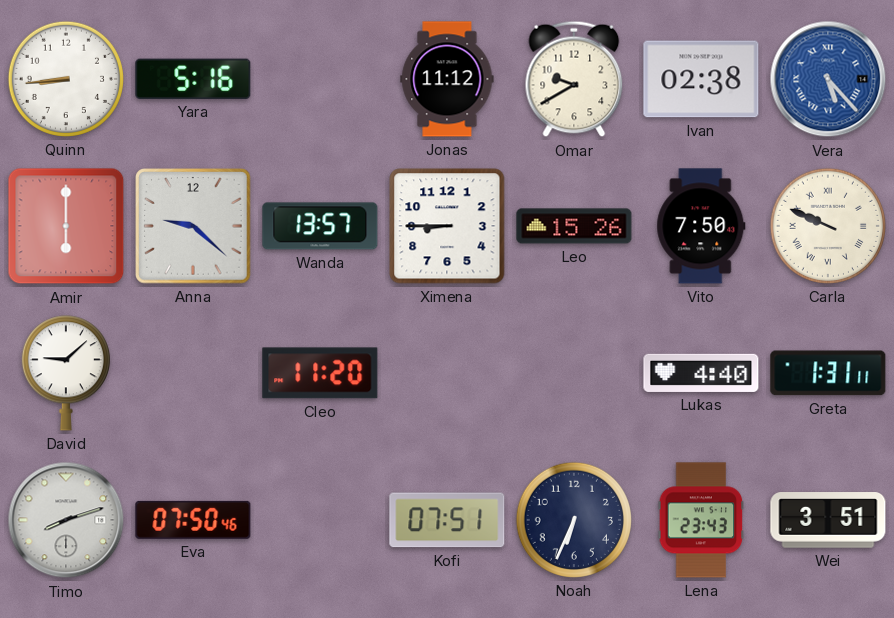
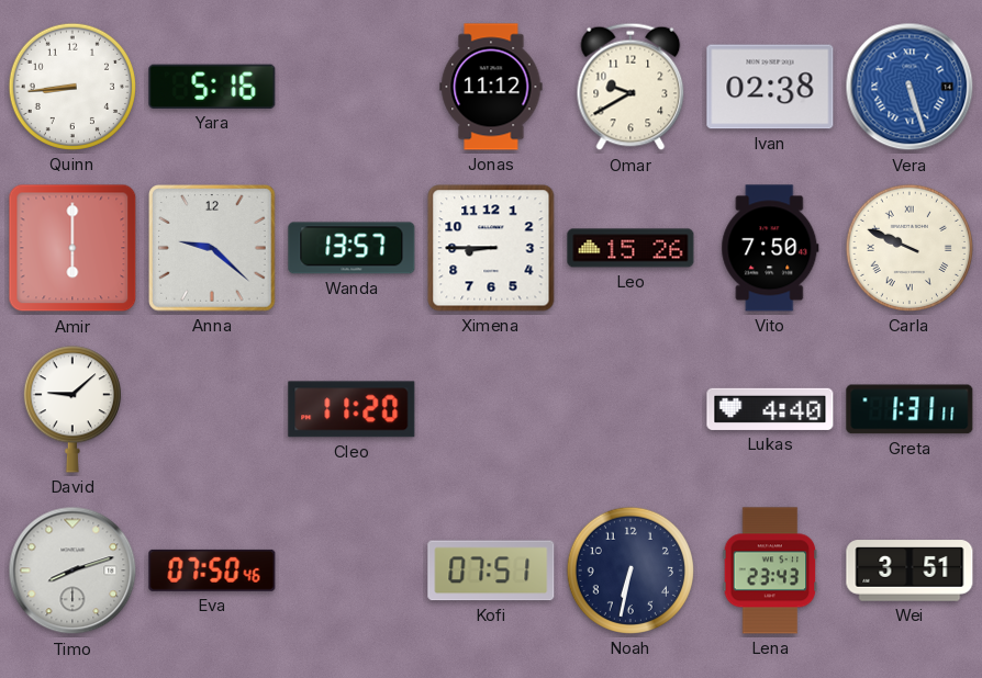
Vera: 5:23 -> 5:27
Noah: 6:34 -> 6:32
